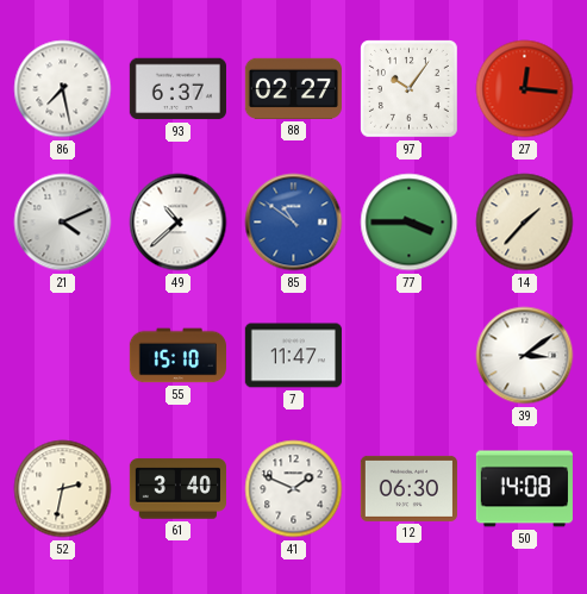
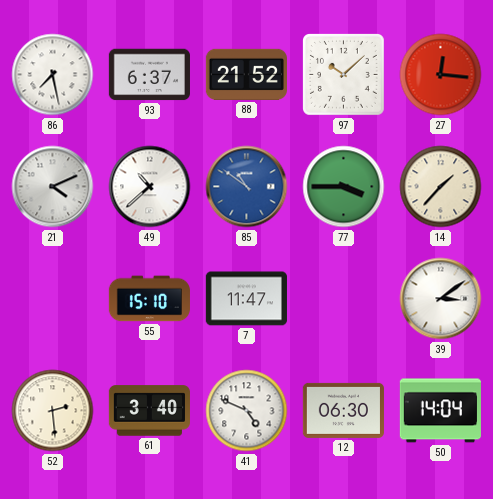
88: 02:27 -> 21:52
97: 10:06 -> 10:08
52: 2:32 -> 2:29
41: 1:49 -> 4:49
50: 14:08 -> 14:04
